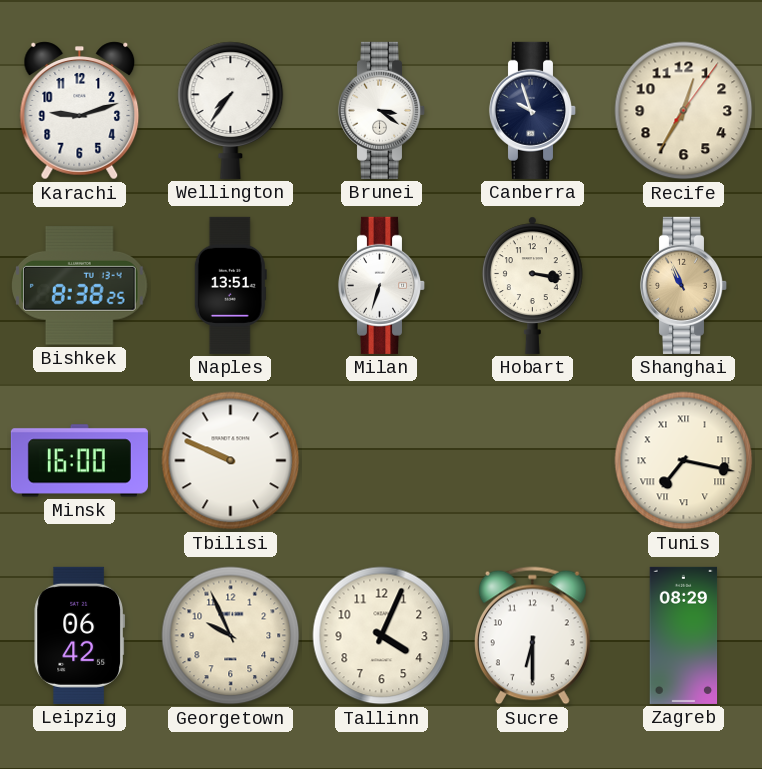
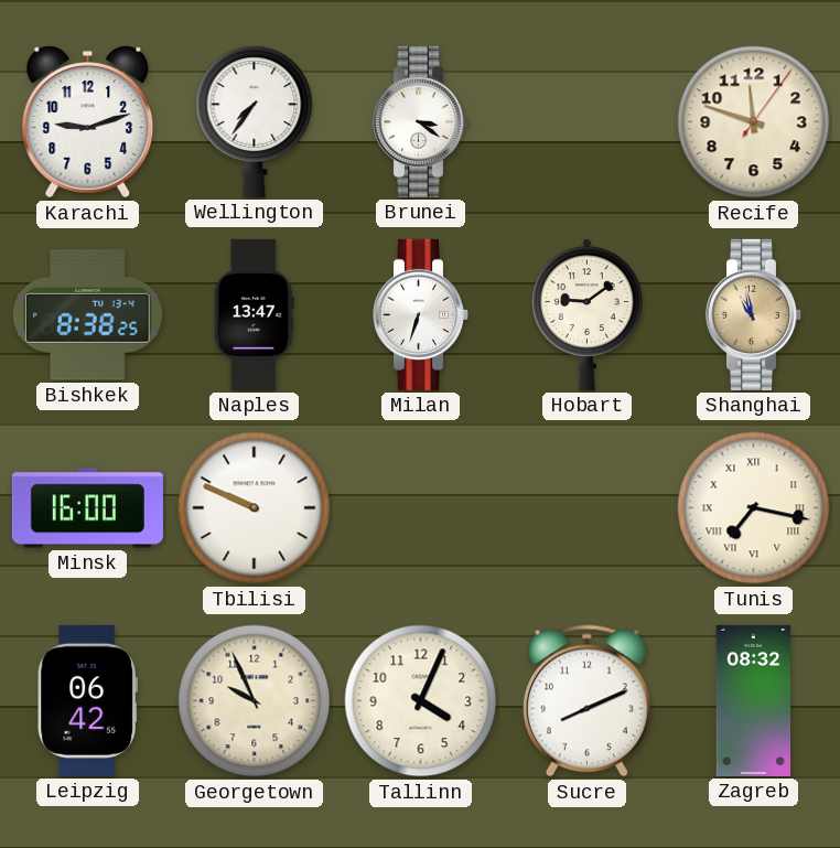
Canberra: 9:57 -> none
Recife: 12:35 -> 11:48
Naples: 13:51 -> 13:47
Hobart: 3:17 -> 9:09
Shanghai: 10:56 -> 10:58
Sucre: 6:30 -> 8:11
Zagreb: 08:29 -> 08:32
